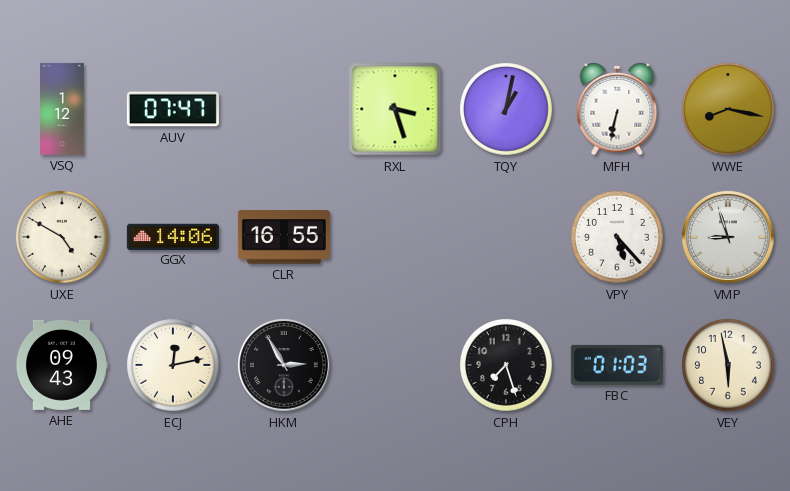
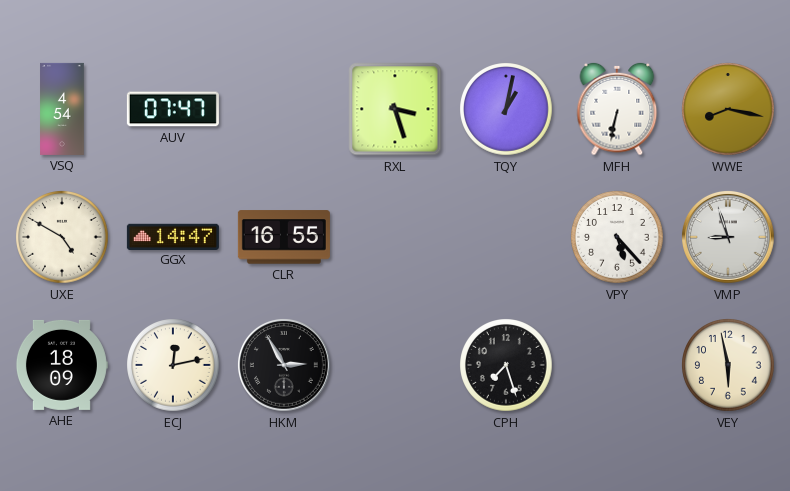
VSQ: 1:12 -> 4:54
GGX: 14:06 -> 14:47
AHE: 09:43 -> 18:09
FBC: 01:03 -> none
